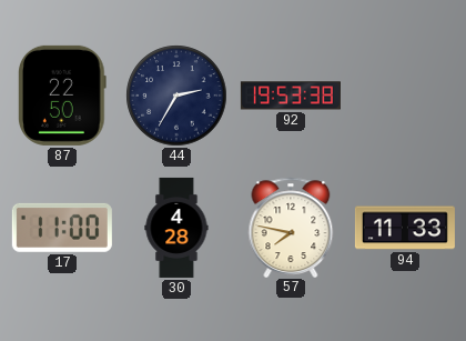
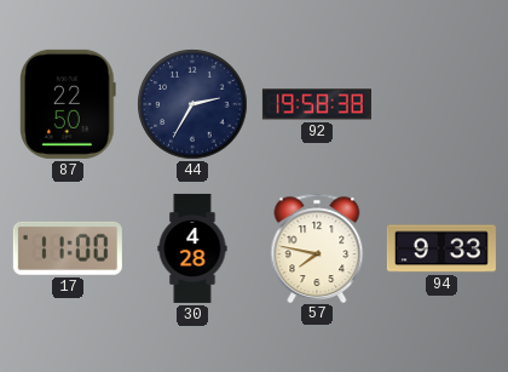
92: 19:53 -> 19:58
94: 11:33 -> 9:33
